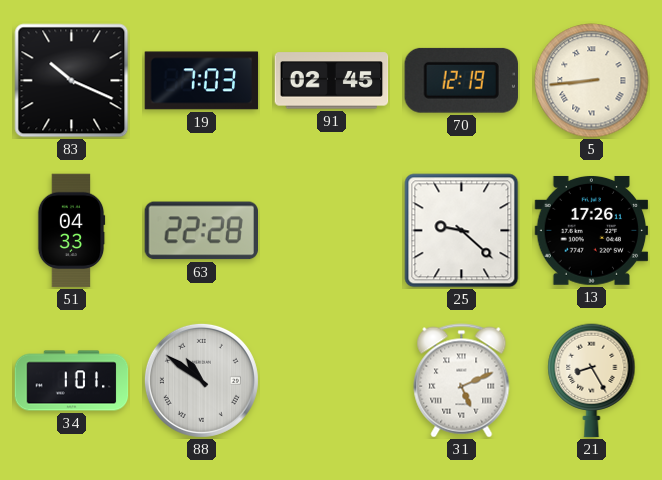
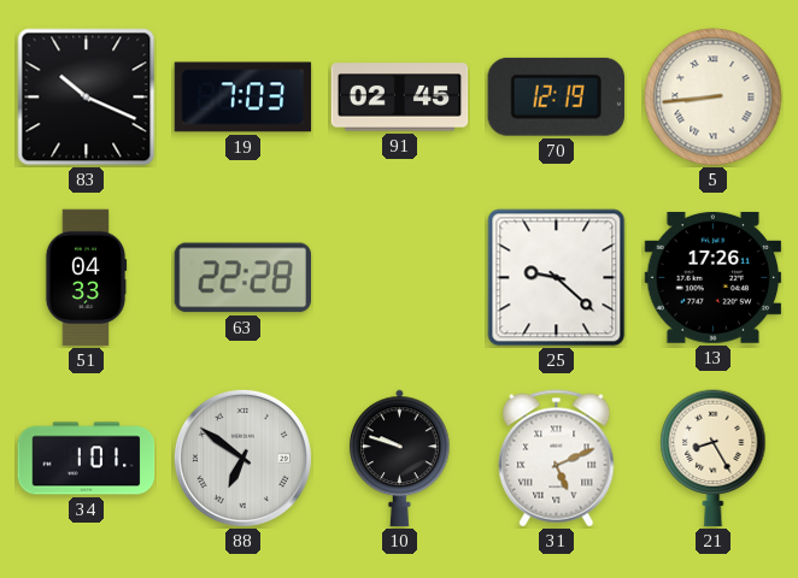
88: 10:51 -> 6:51
10: none -> 9:48
